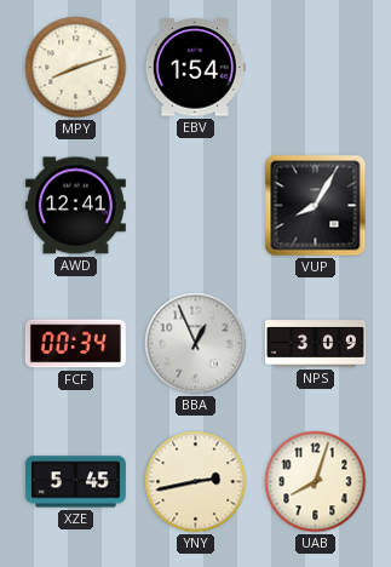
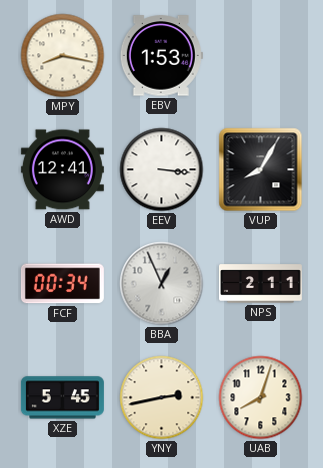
MPY: 8:12 -> 8:17
EBV: 1:54 -> 1:53
EEV: none -> 3:16
NPS: 3:09 -> 2:11
